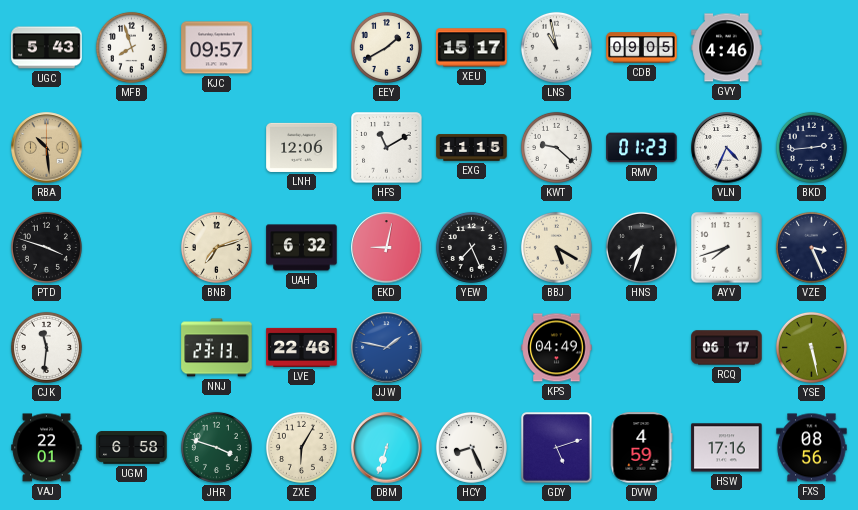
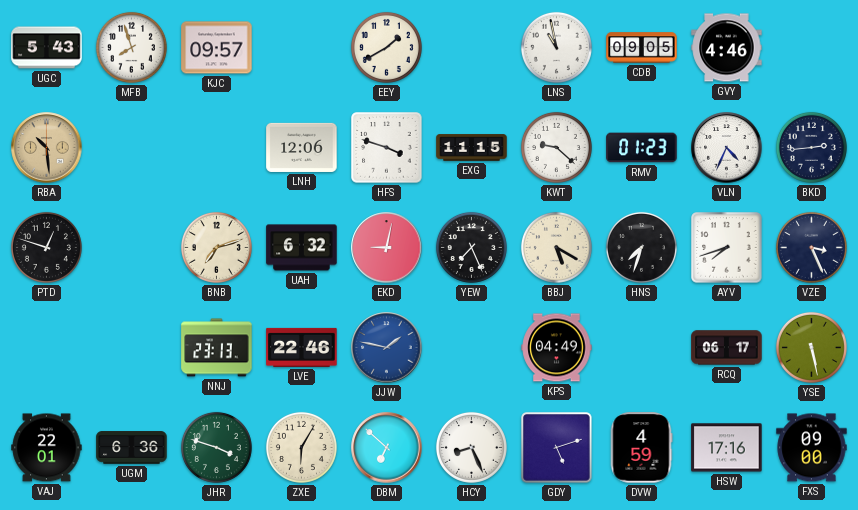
XEU: 15:17 -> none
HFS: 11:10 -> 3:48
PTD: 3:48 -> 12:48
CJK: 11:31 -> none
UGM: 6:58 -> 6:36
DBM: 6:33 -> 6:52
FXS: 08:56 -> 09:00
